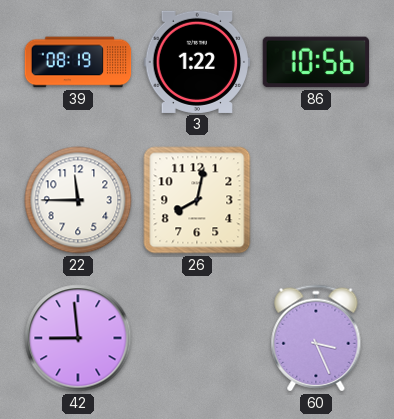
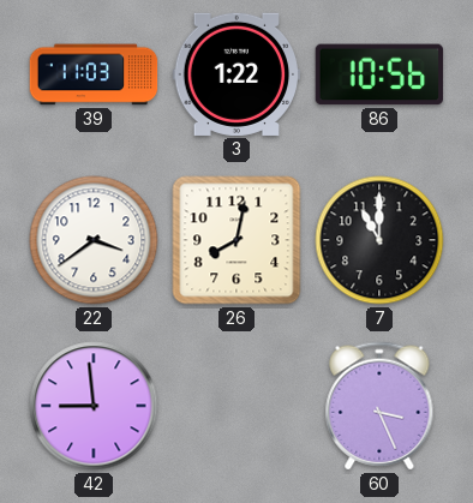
39: 08:19 -> 11:03
22: 11:45 -> 3:39
7: none -> 11:00
